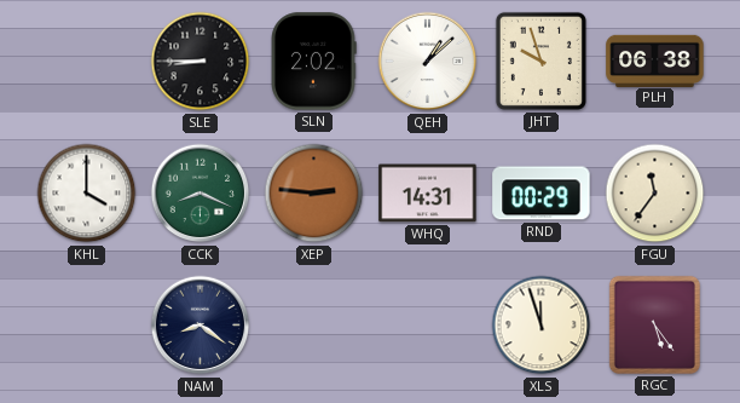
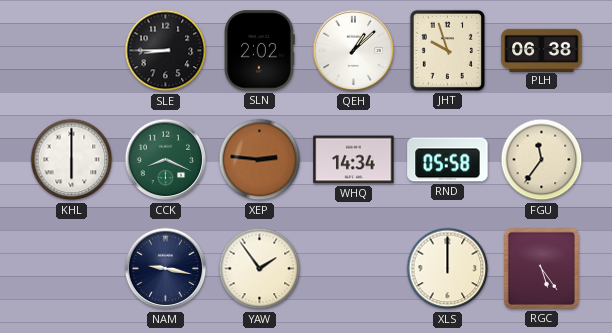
KHL: 4:00 -> 6:00
WHQ: 14:31 -> 14:34
RND: 00:29 -> 05:58
NAM: 8:21 -> 9:17
YAW: none -> 1:54
XLS: 11:57 -> 12:00
